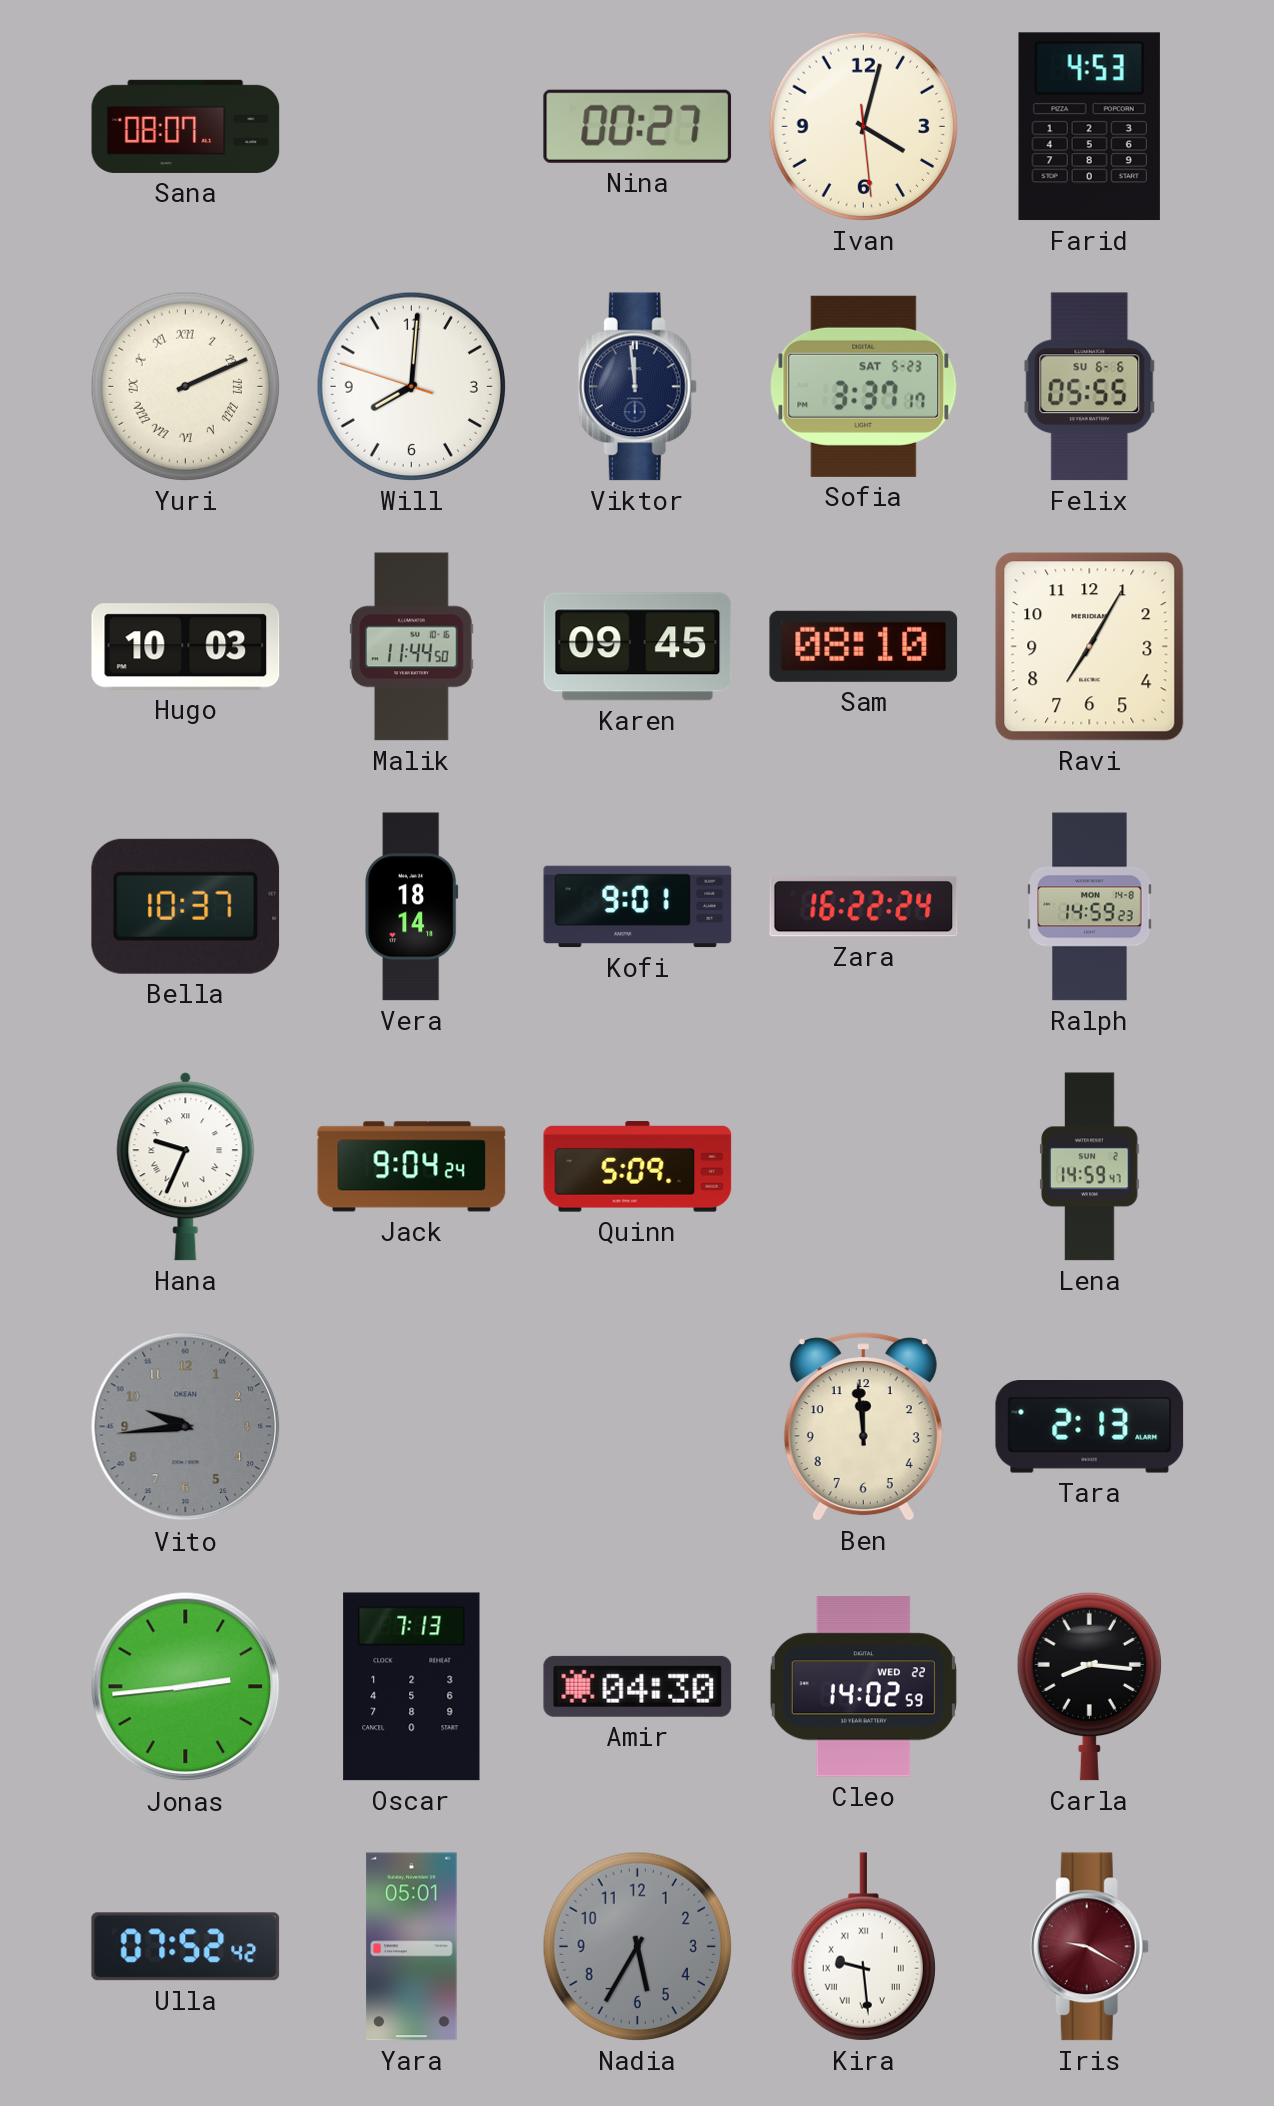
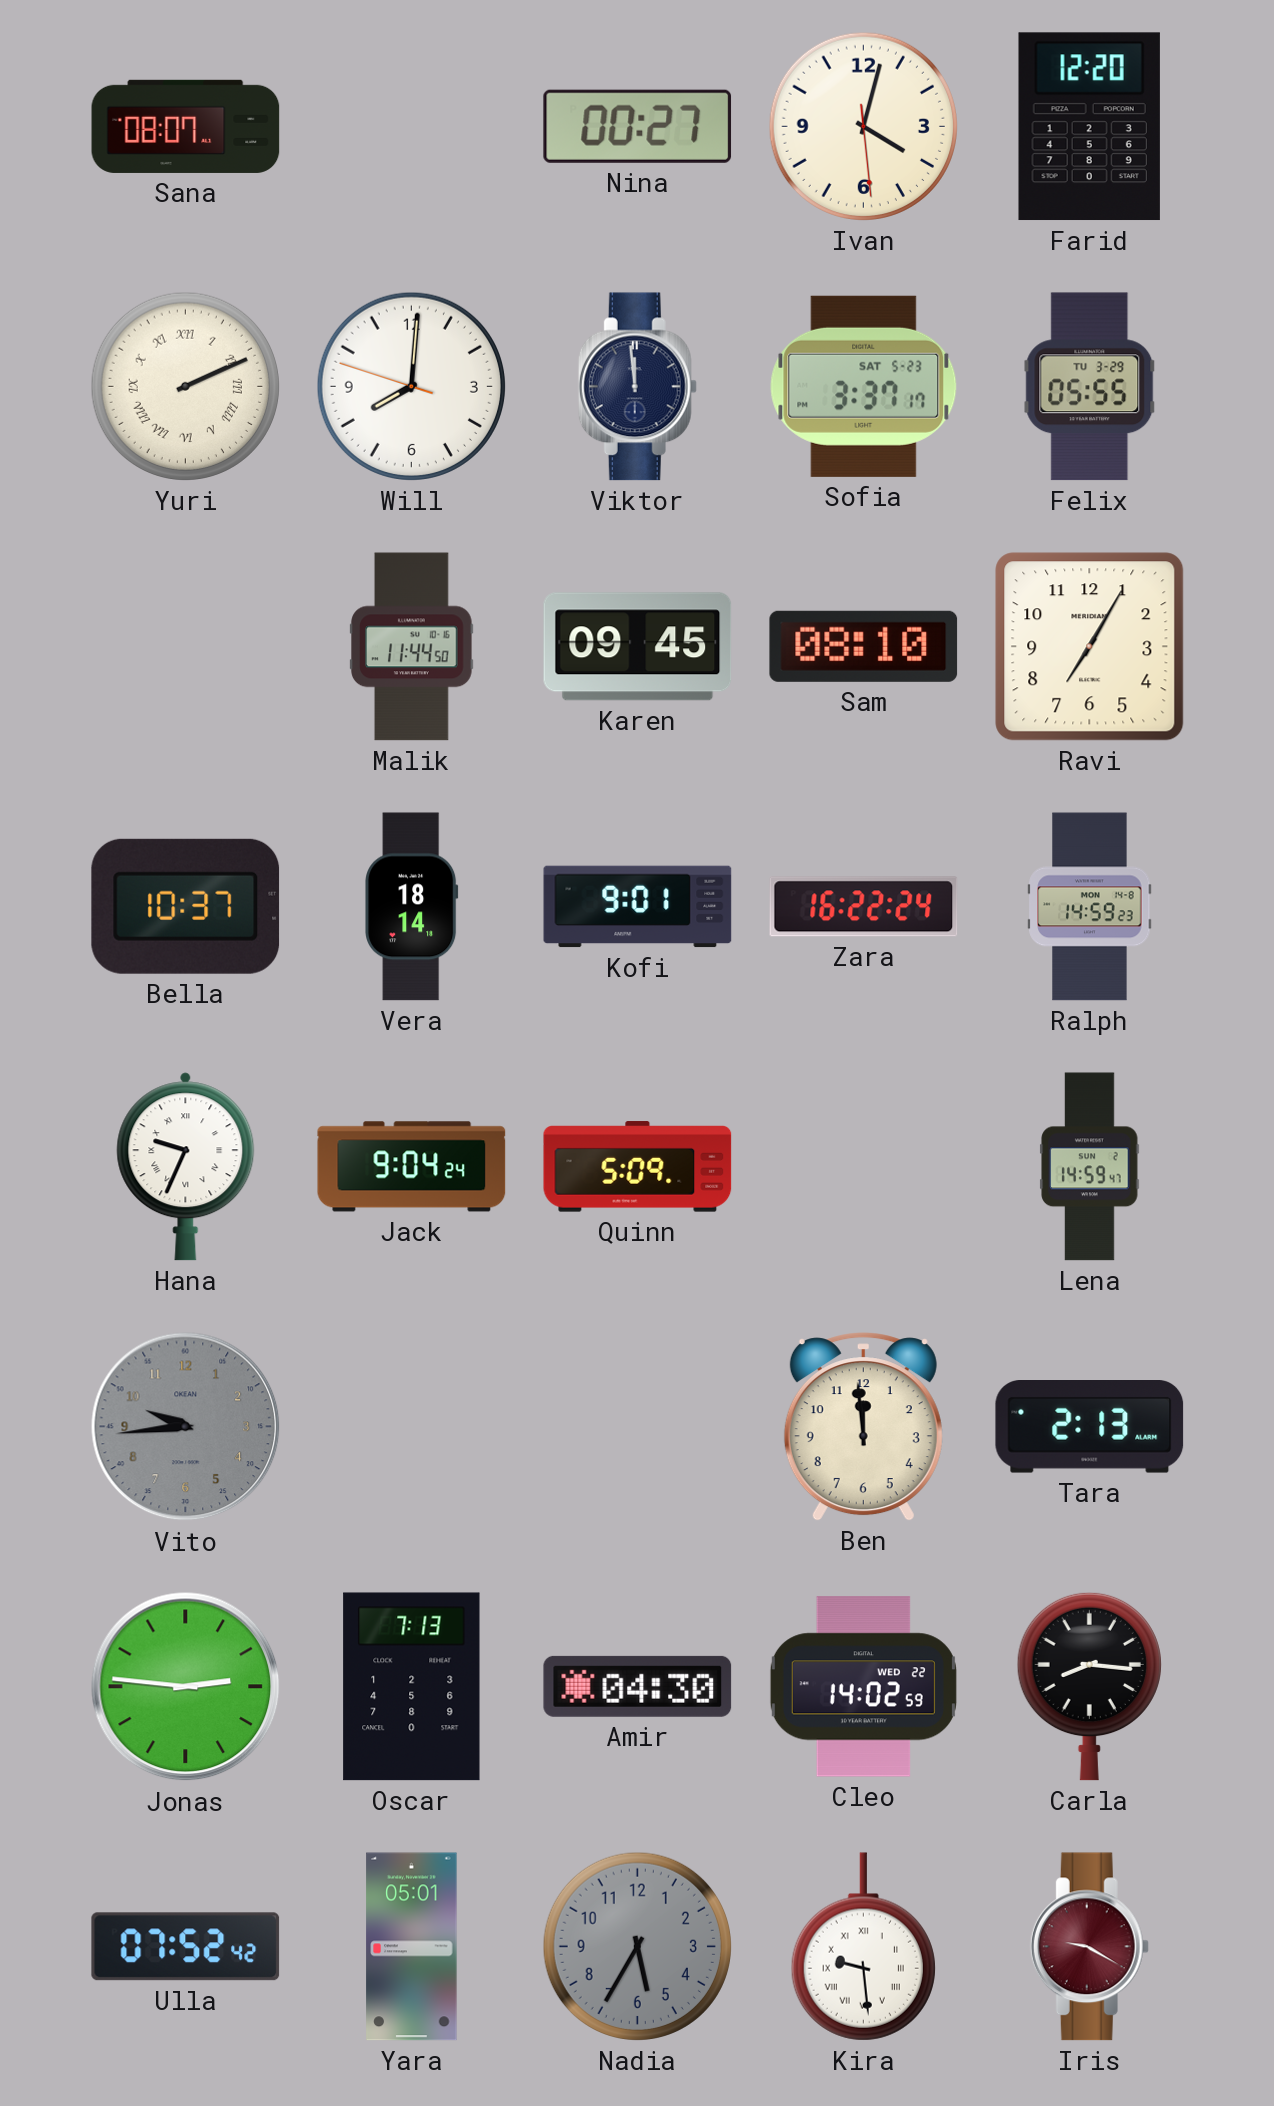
Farid: 4:53 -> 12:20
Felix date: SU 6-6 -> TU 3-29
Hugo: 10:03 -> none
Jonas: 2:44 -> 2:46
